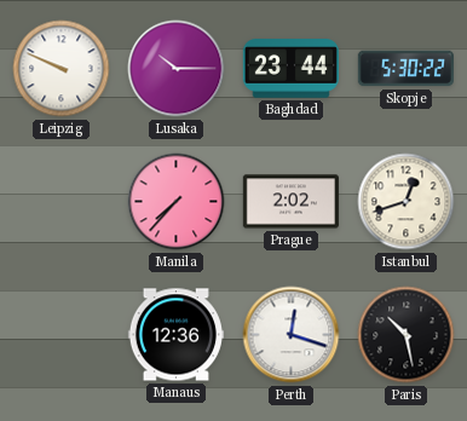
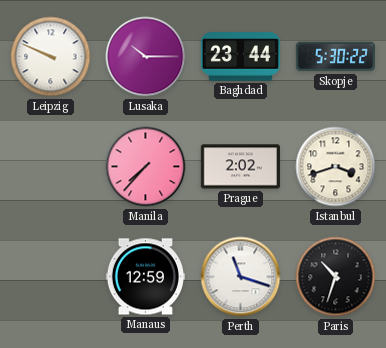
Istanbul: 12:42 -> 3:42
Manaus: 12:36 -> 12:59
Perth: 12:18 -> 11:18
Paris: 10:28 -> 10:33
